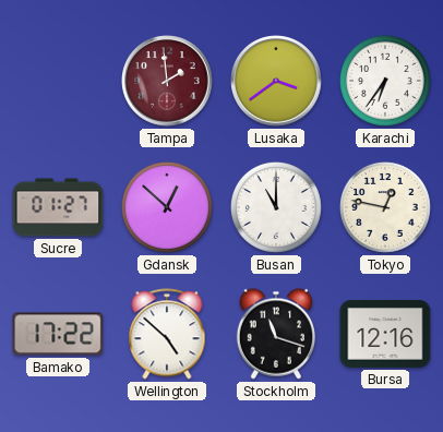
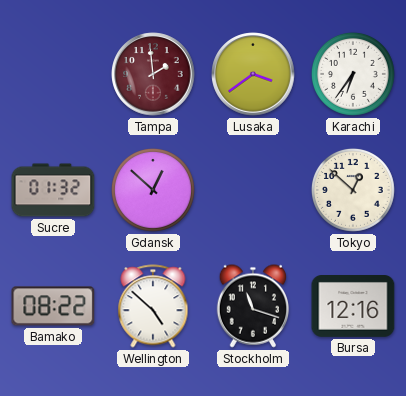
Sucre: 01:27 -> 01:32
Busan: 11:00 -> none
Tokyo: 12:47 -> 12:52
Bamako: 17:22 -> 08:22
